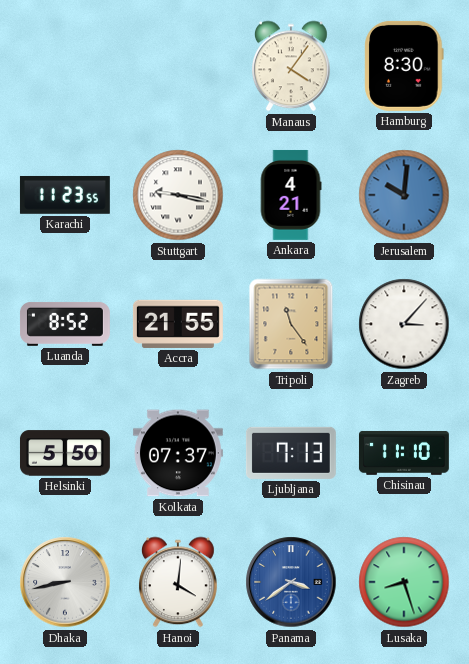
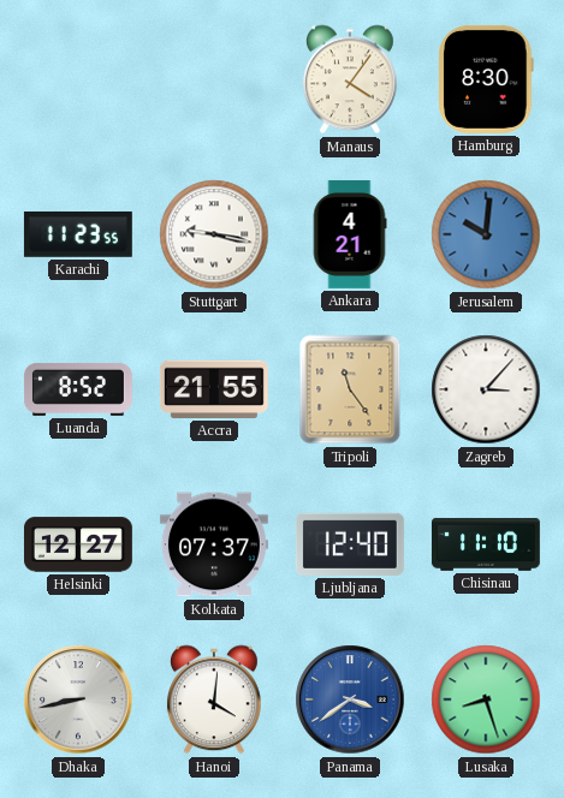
Helsinki: 5:50 -> 12:27
Ljubljana: 7:13 -> 12:40
